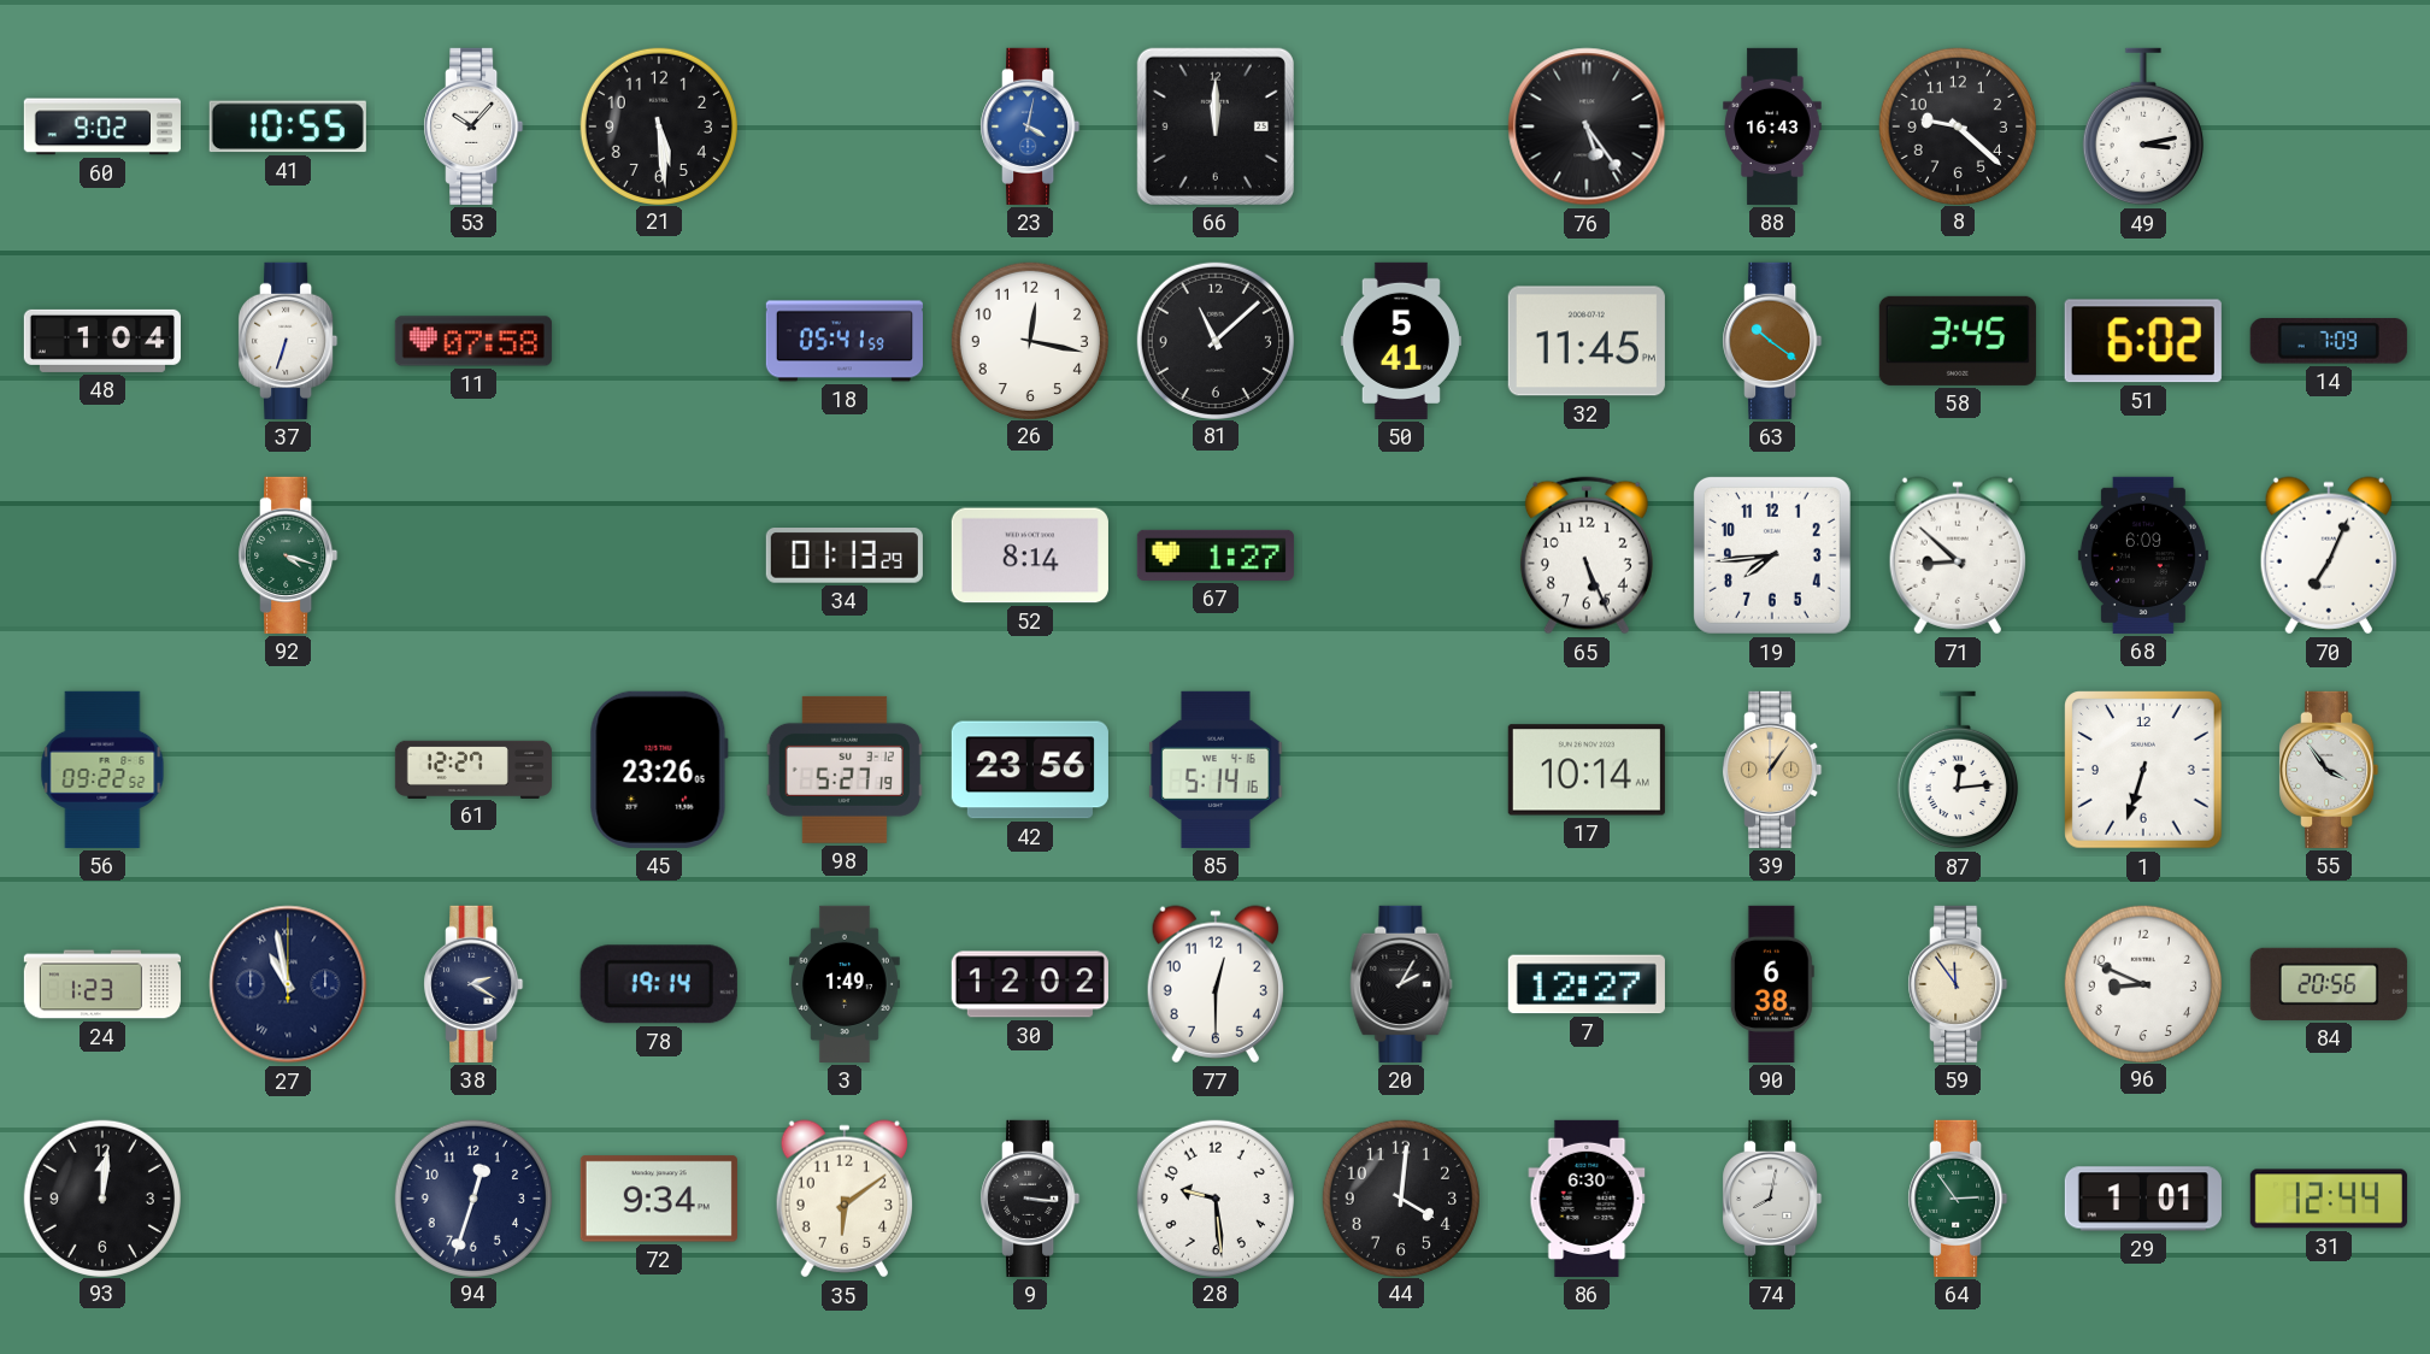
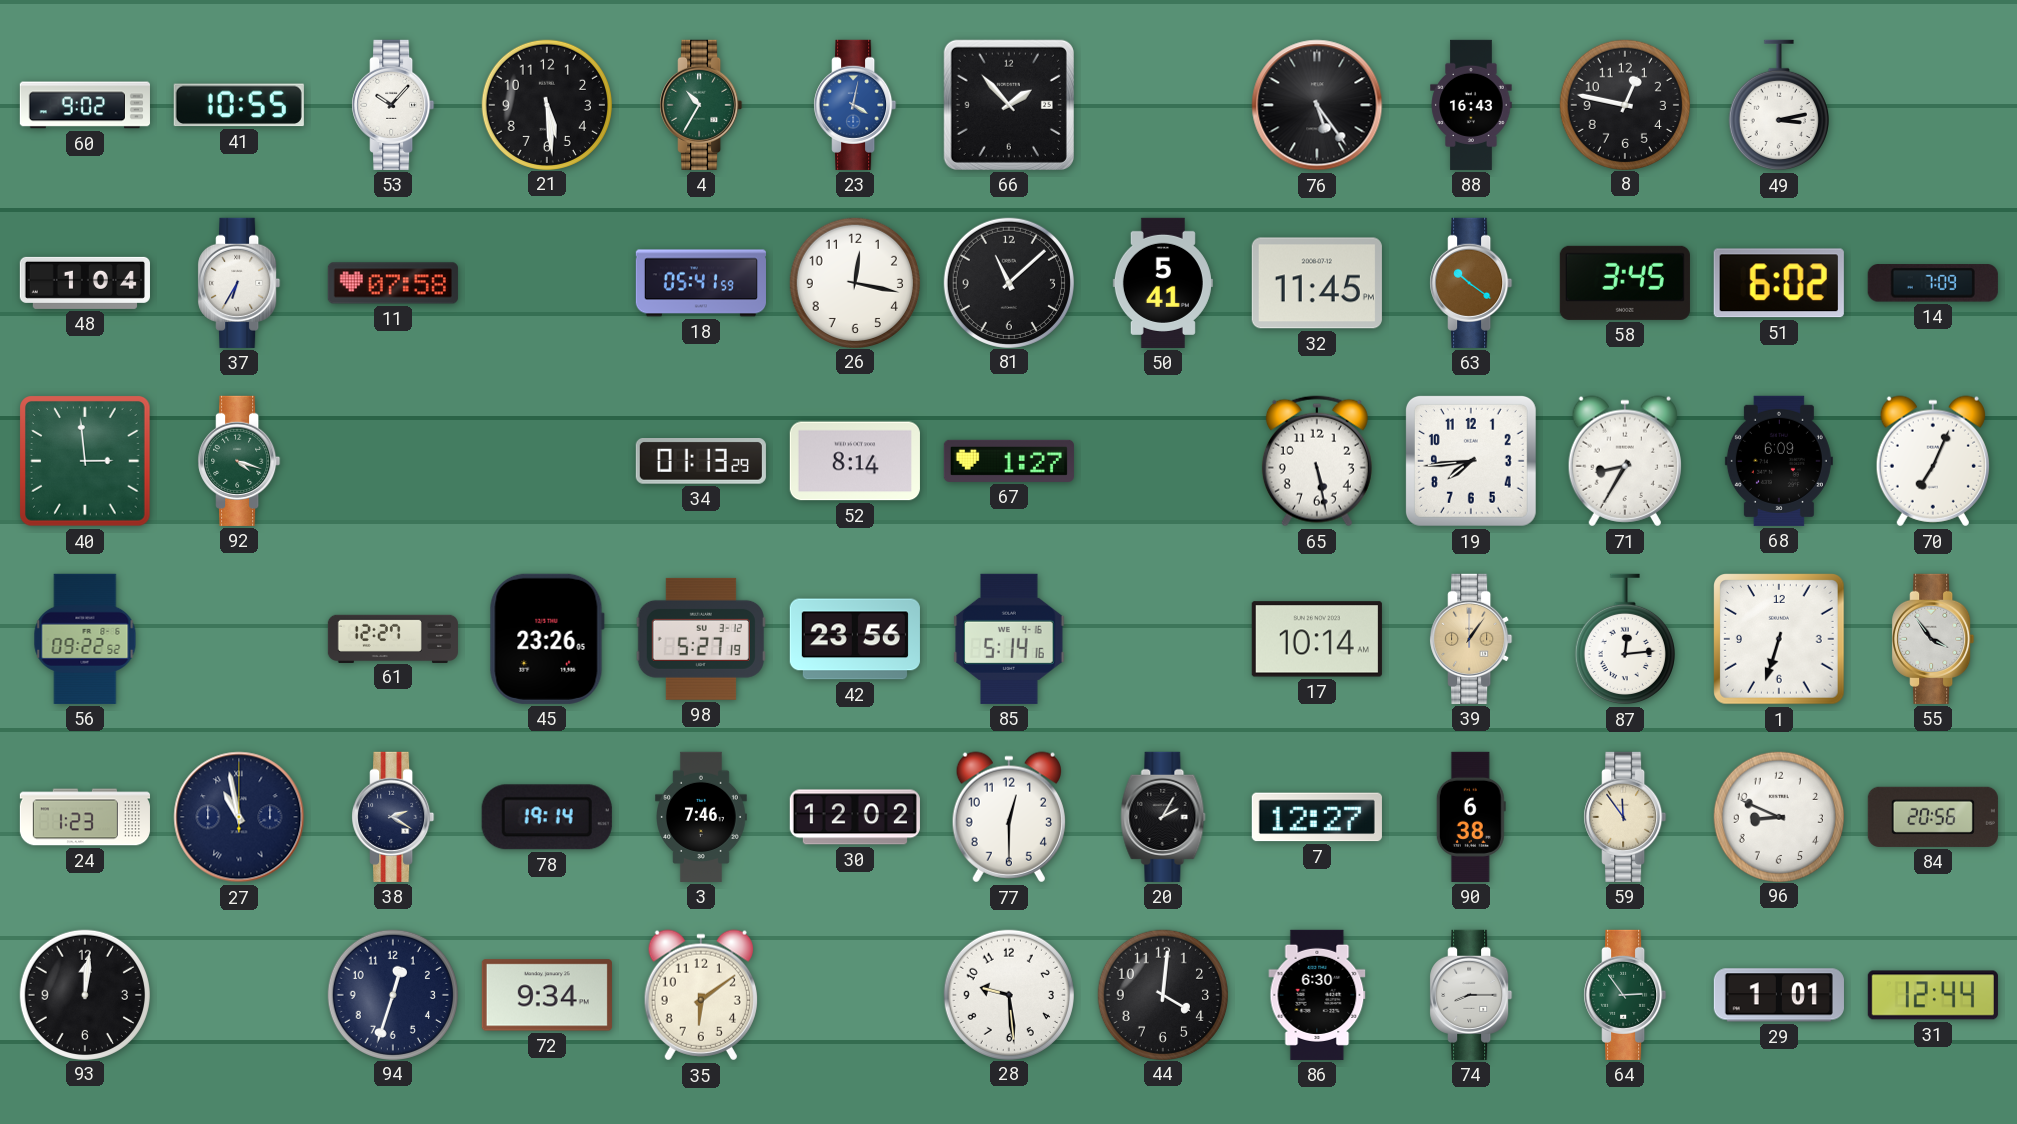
4: none -> 10:35
66: 12:00 -> 1:53
8: 9:22 -> 12:47
37: 6:33 -> 6:35
40: none -> 2:59
65: 5:26 -> 5:28
71: 8:52 -> 8:35
3: 1:49 -> 7:46
9: 3:16 -> none
74: 8:02 -> 8:15
